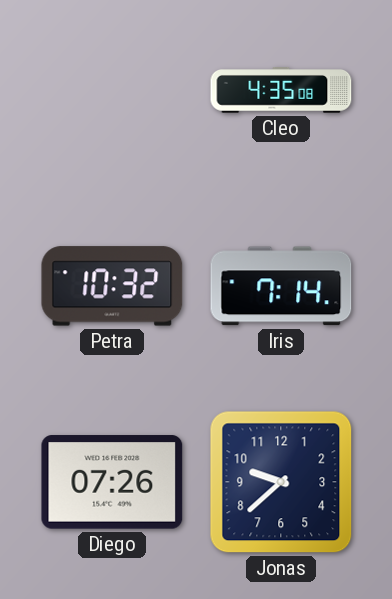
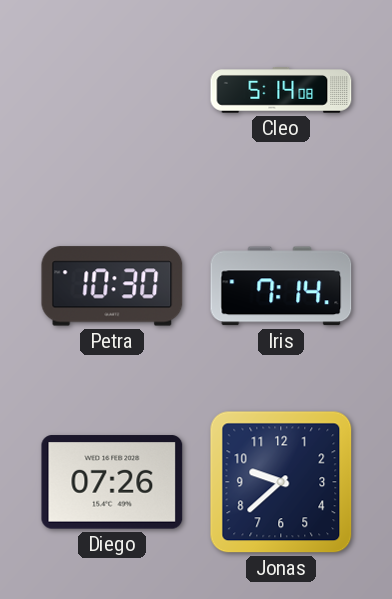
Cleo: 4:35 -> 5:14
Petra: 10:32 -> 10:30
